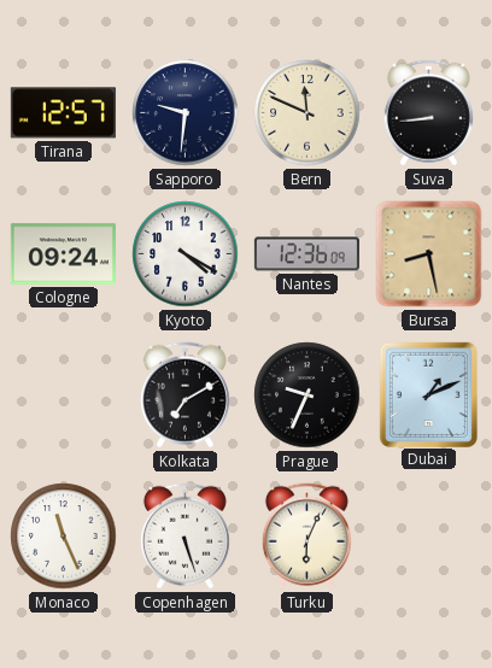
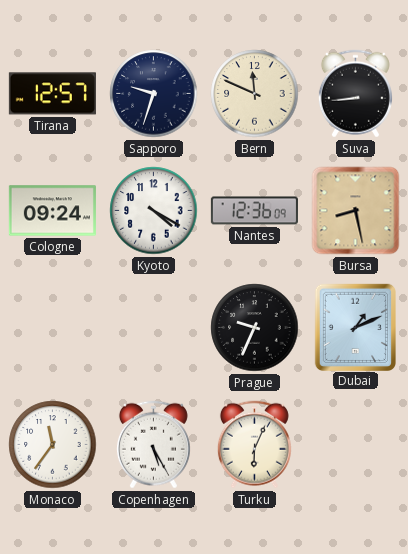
Sapporo: 9:31 -> 9:33
Kolkata: 7:10 -> none
Monaco: 11:26 -> 11:36
Copenhagen: 5:27 -> 5:25
